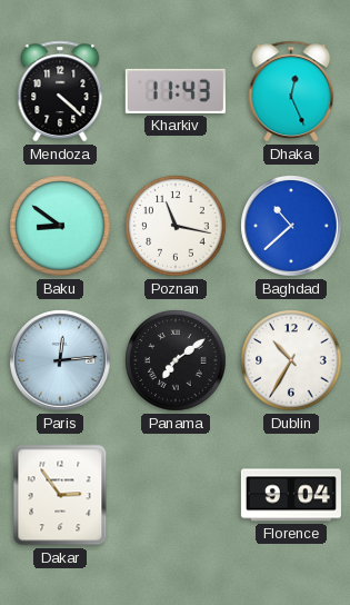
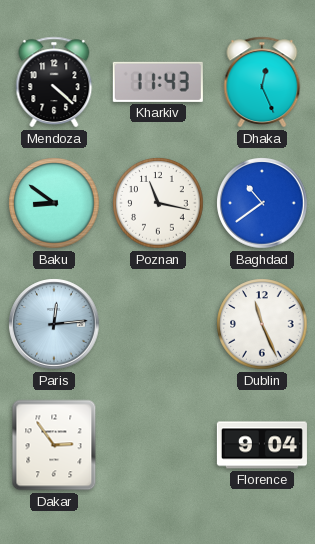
Baghdad: 10:38 -> 10:39
Panama: 7:09 -> none
Dublin: 10:35 -> 11:26
